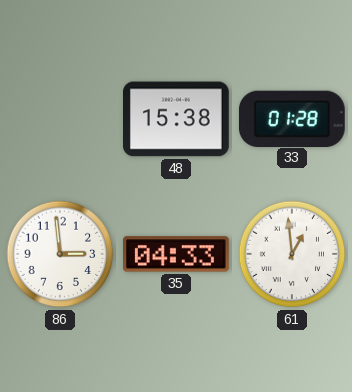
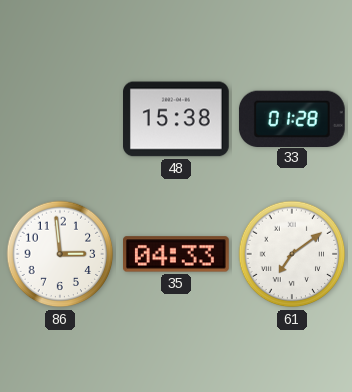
61: 12:59 -> 7:09
